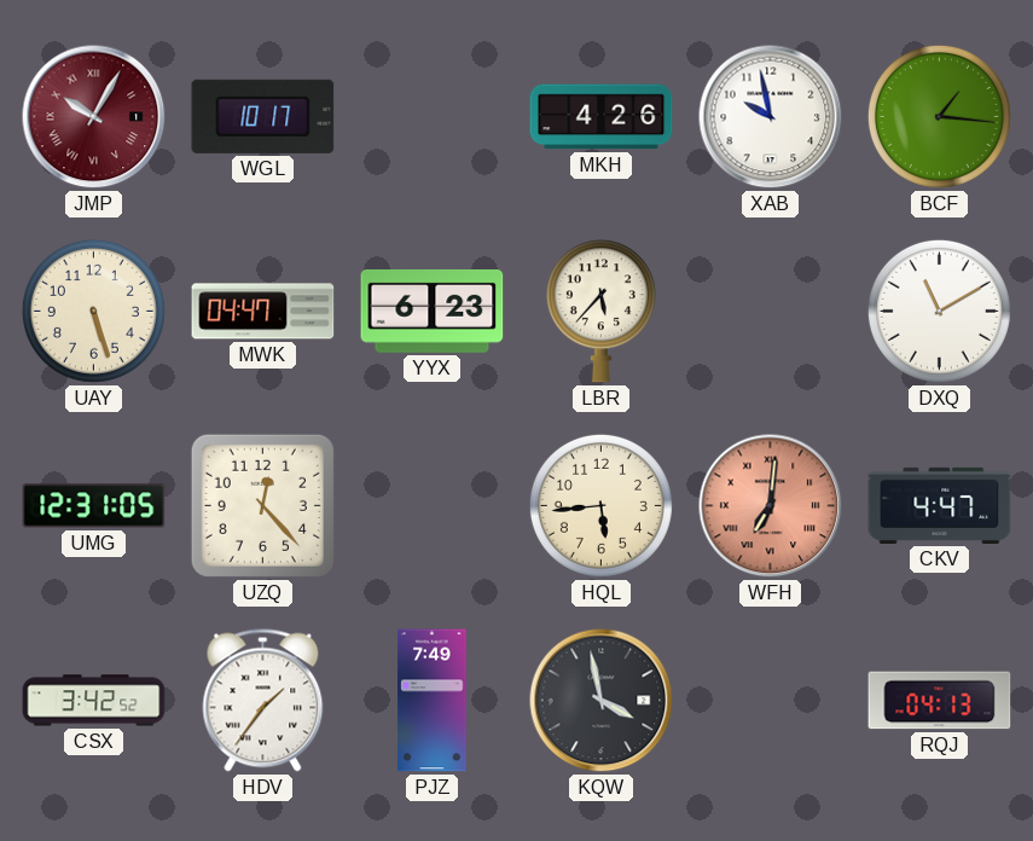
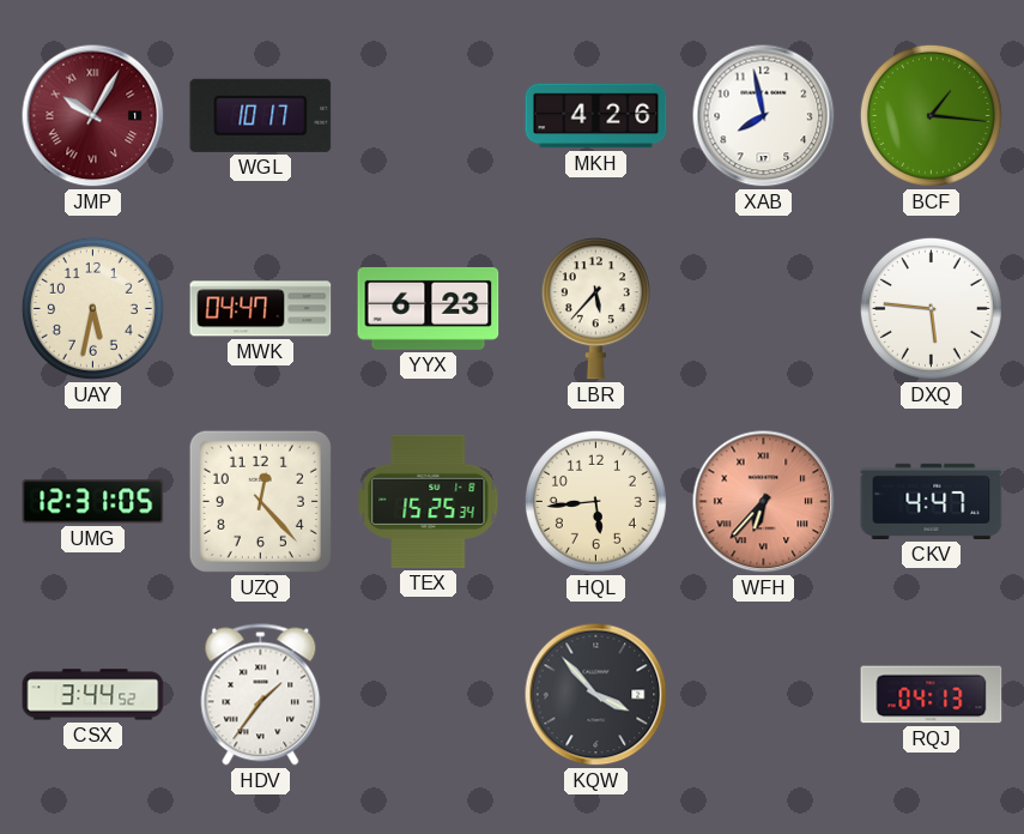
XAB: 9:58 -> 7:58
UAY: 5:27 -> 5:32
DXQ: 11:10 -> 5:46
TEX: none -> 15:25
WFH: 7:01 -> 6:37
CSX: 3:42 -> 3:44
PJZ: 7:49 -> none
KQW: 3:58 -> 3:53
